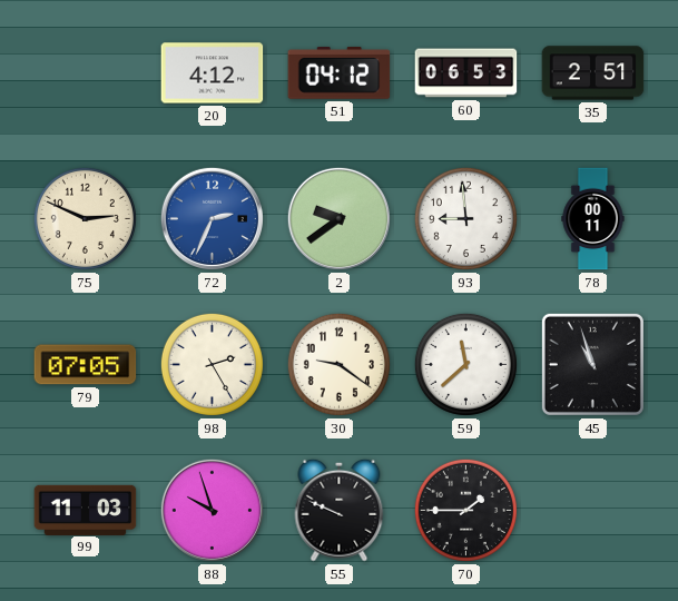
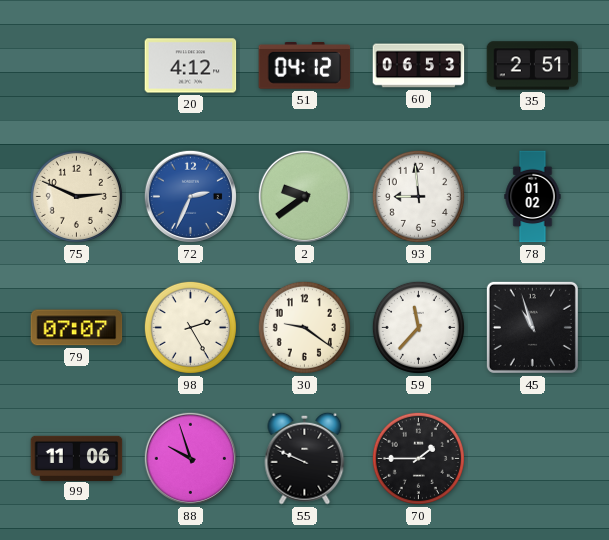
78: 00:11 -> 01:02
79: 07:05 -> 07:07
59: 11:38 -> 11:37
99: 11:03 -> 11:06
